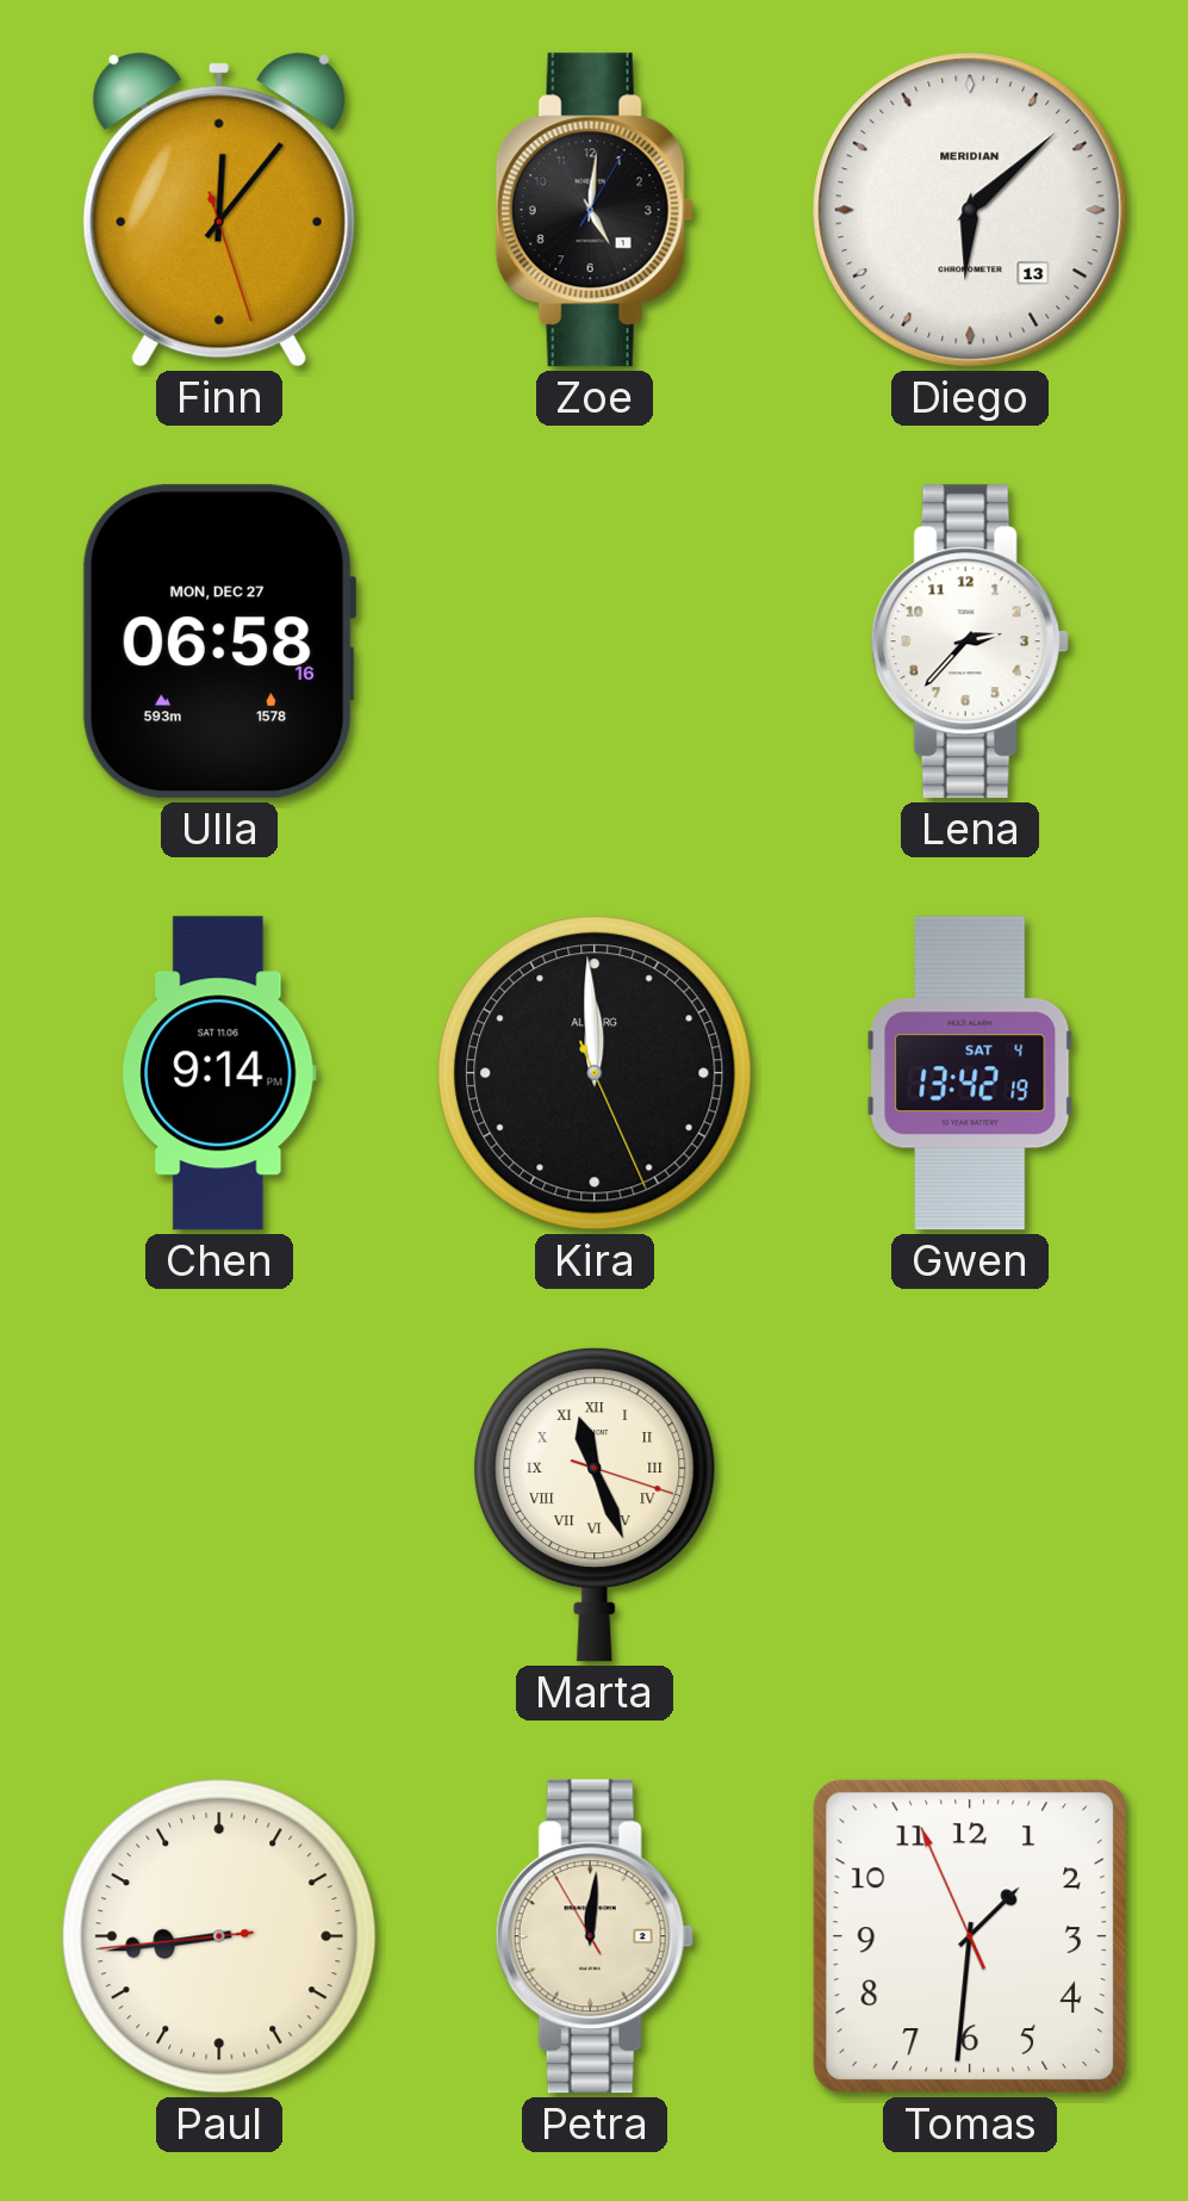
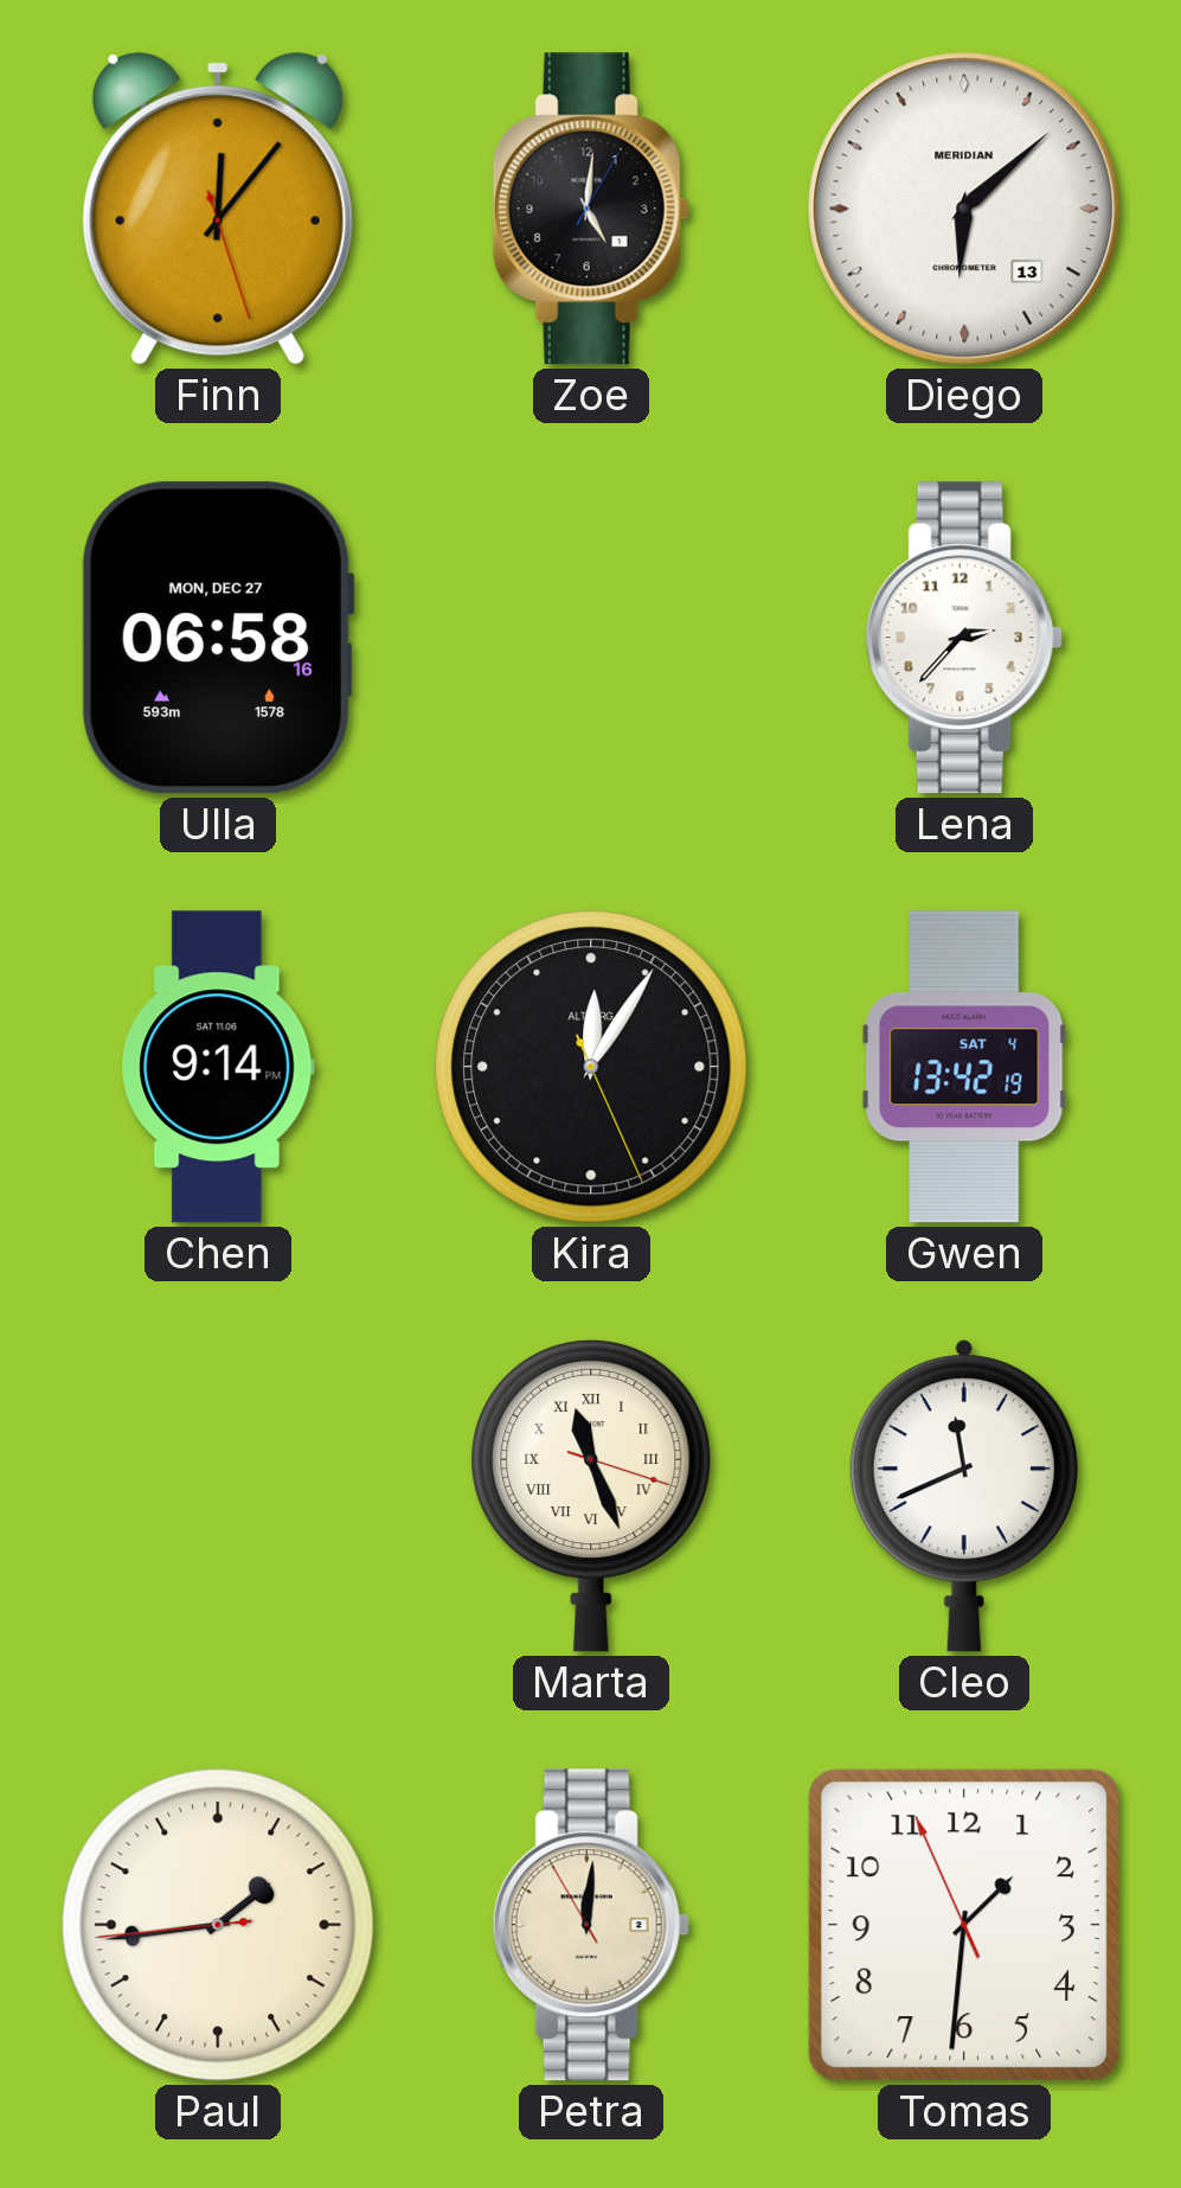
Kira: 11:59 -> 12:05
Cleo: none -> 11:41
Paul: 8:43 -> 1:43
